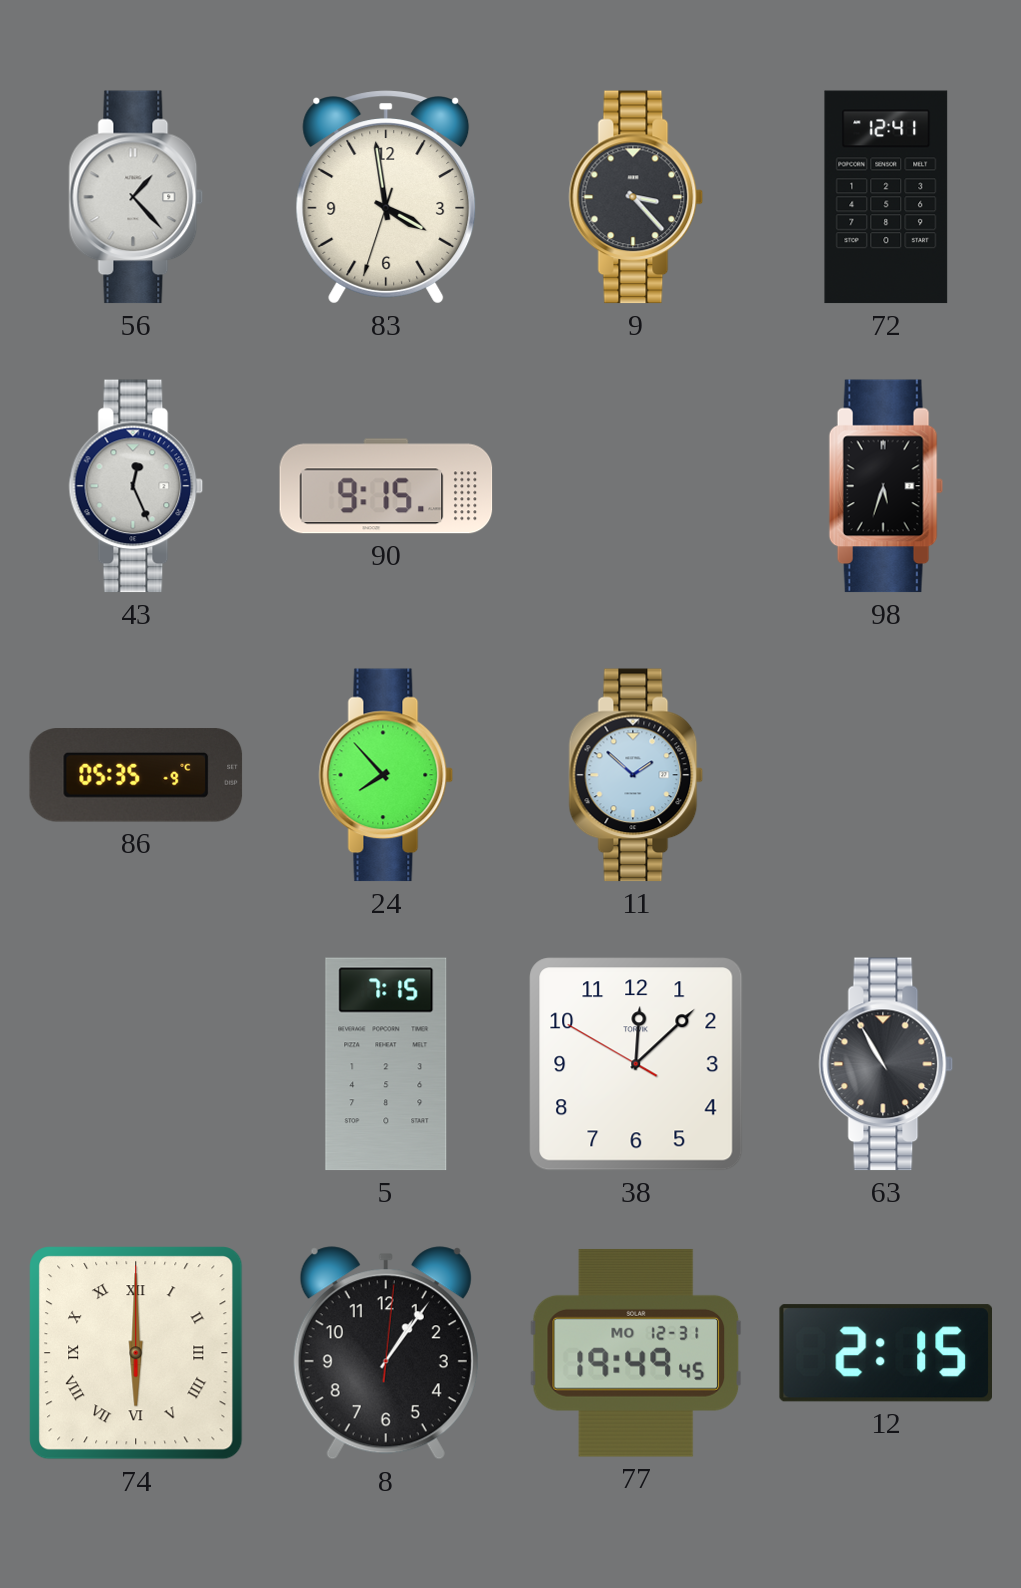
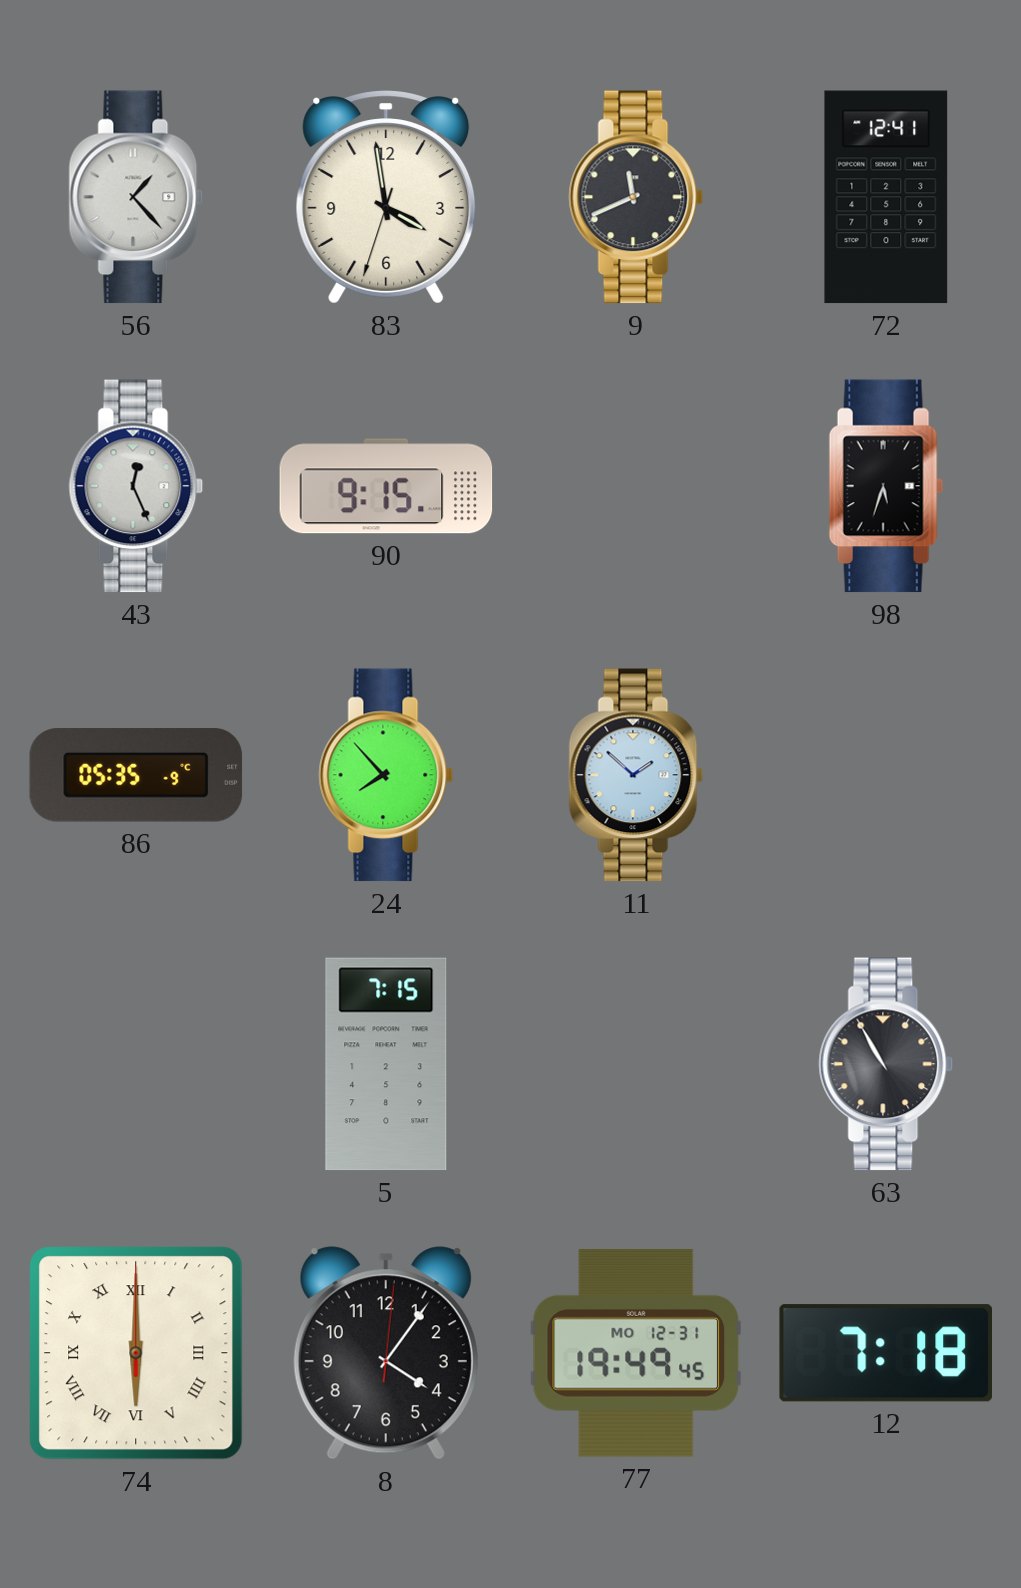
9: 3:23 -> 11:41
38: 12:07 -> none
8: 1:06 -> 4:06
12: 2:15 -> 7:18
